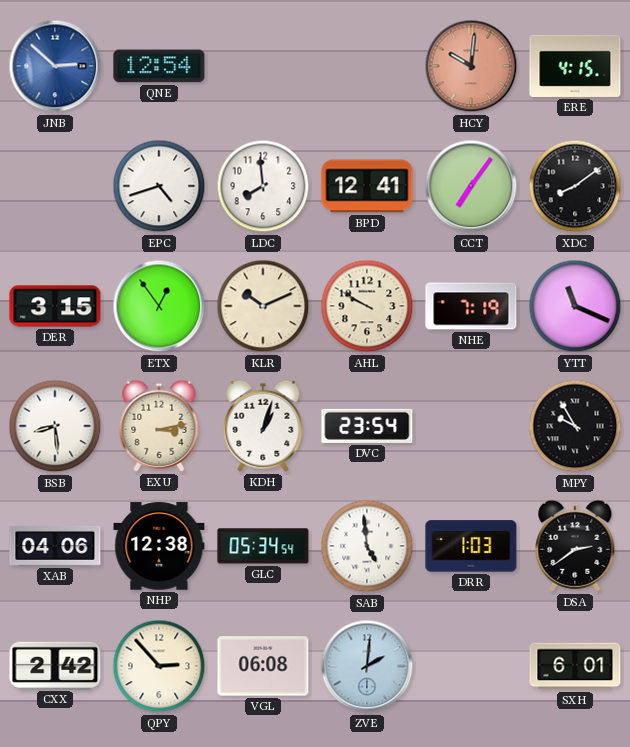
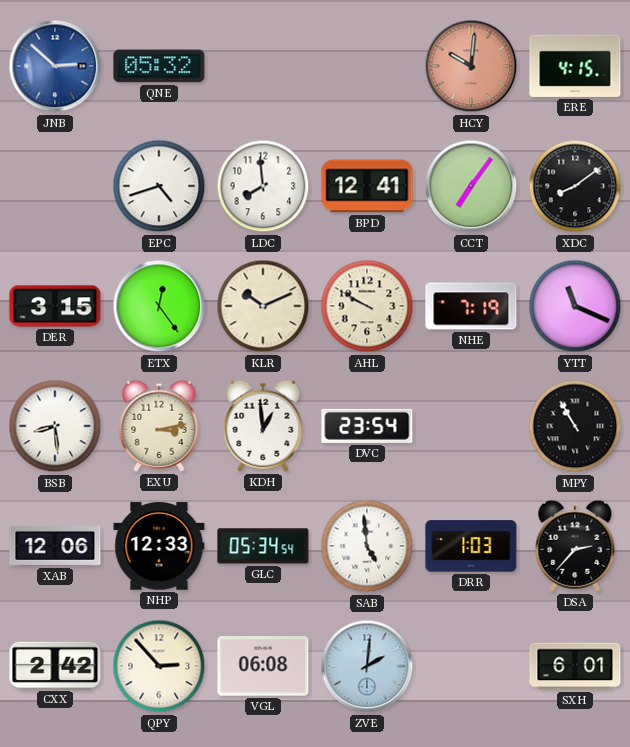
QNE: 12:54 -> 05:32
ETX: 12:54 -> 12:24
KDH: 1:03 -> 12:59
MPY: 9:55 -> 10:55
XAB: 04:06 -> 12:06
NHP: 12:38 -> 12:33
DSA: 2:39 -> 2:37
